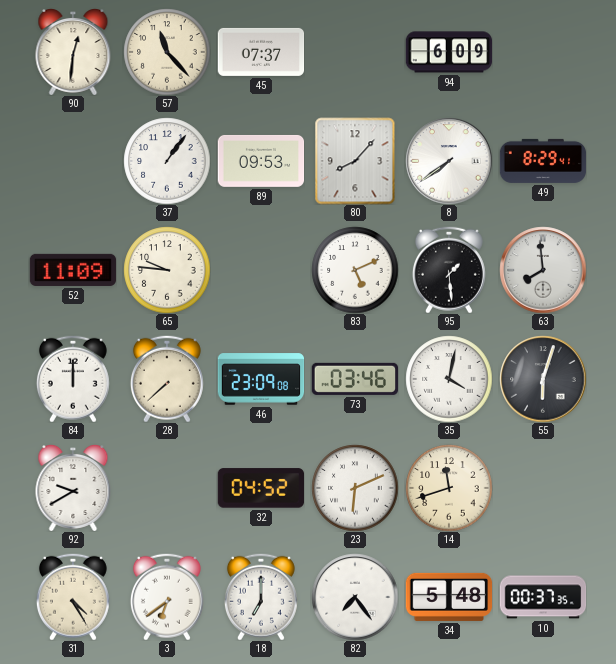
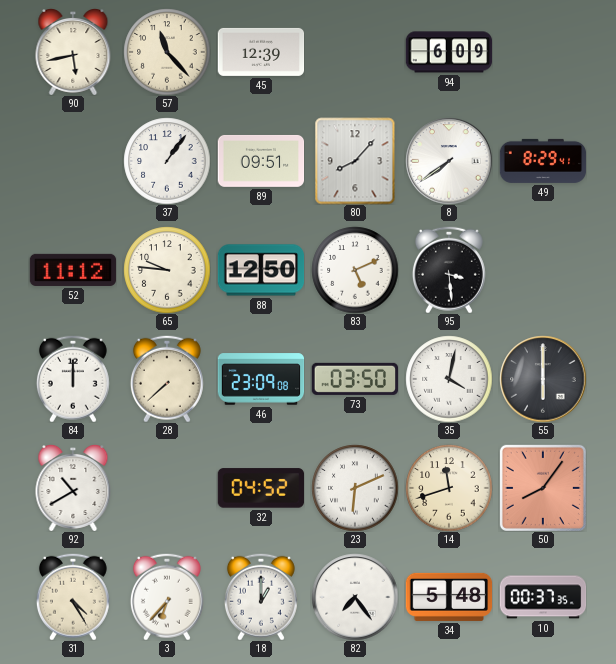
90: 12:31 -> 5:43
45: 07:37 -> 12:39
89: 09:53 -> 09:51
52: 11:09 -> 11:12
88: none -> 12:50
95: 1:29 -> 3:29
63: 7:59 -> none
73: 03:46 -> 03:50
55: 6:03 -> 6:00
92: 9:40 -> 10:40
50: none -> 8:06
3: 6:39 -> 6:37
18: 7:00 -> 1:00
